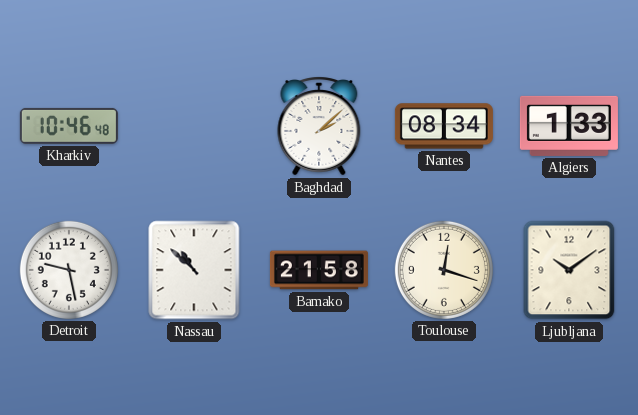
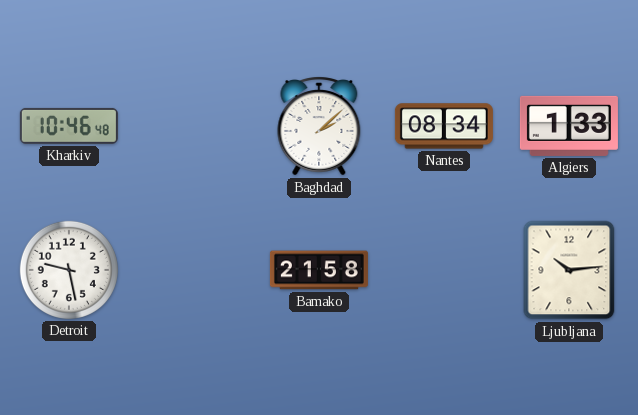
Nassau: 10:52 -> none
Toulouse: 12:18 -> none
Ljubljana: 10:09 -> 10:14
